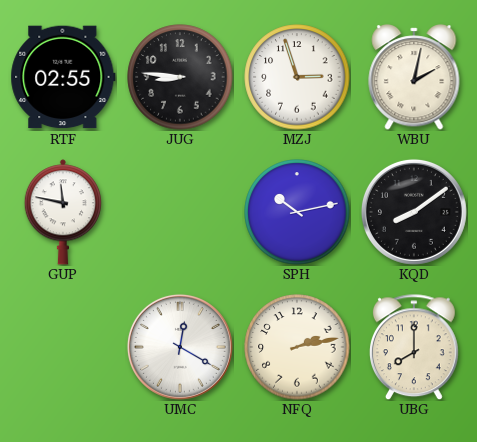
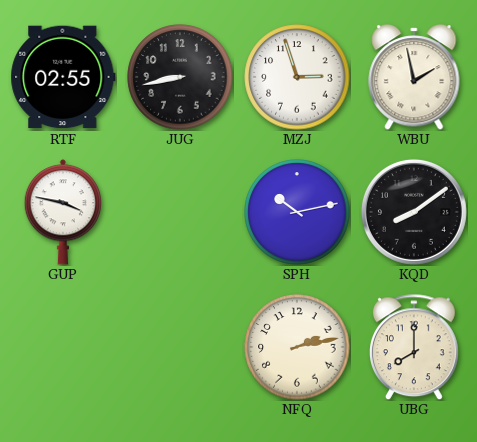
JUG: 8:46 -> 8:43
WBU: 2:02 -> 1:58
GUP: 11:47 -> 3:47
UMC: 12:20 -> none
